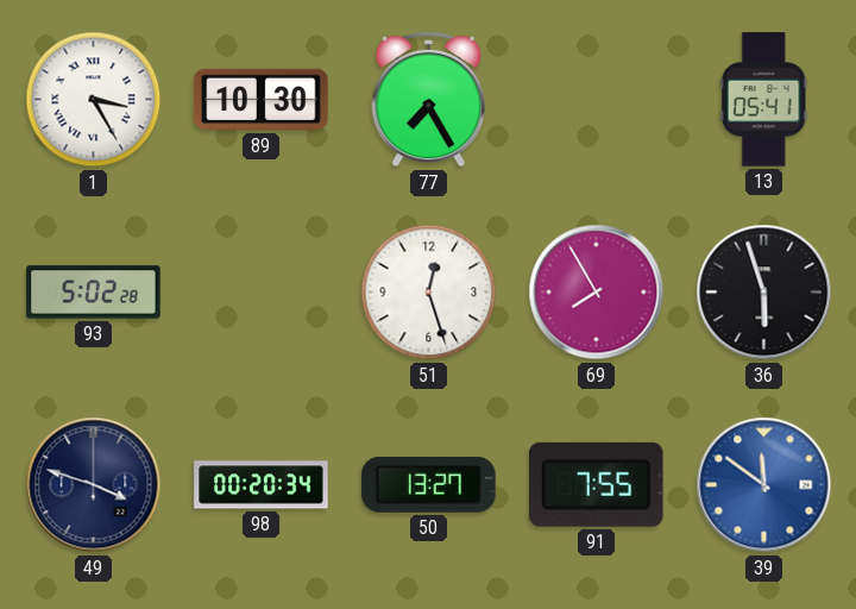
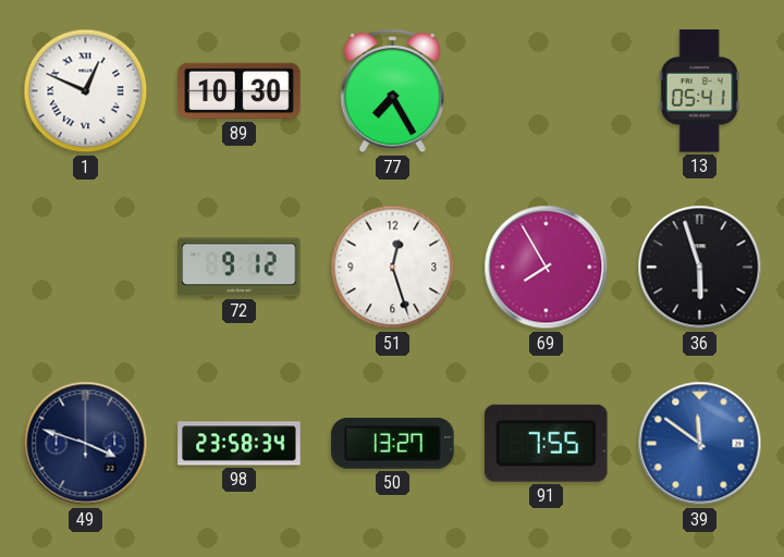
1: 3:25 -> 12:49
93: 5:02 -> none
72: none -> 9:12
98: 00:20 -> 23:58
